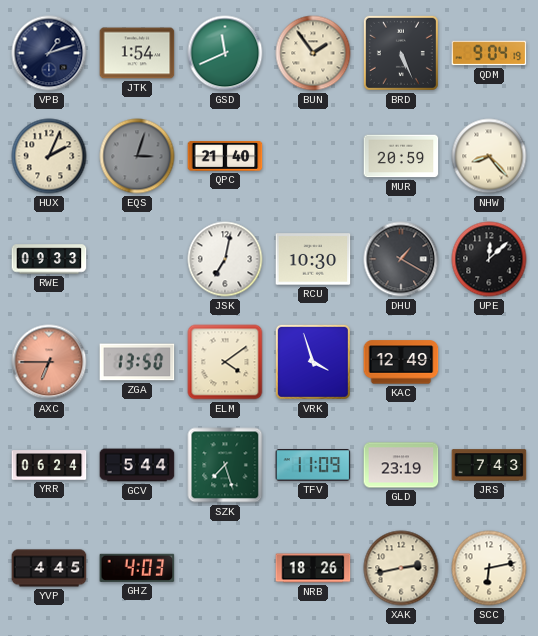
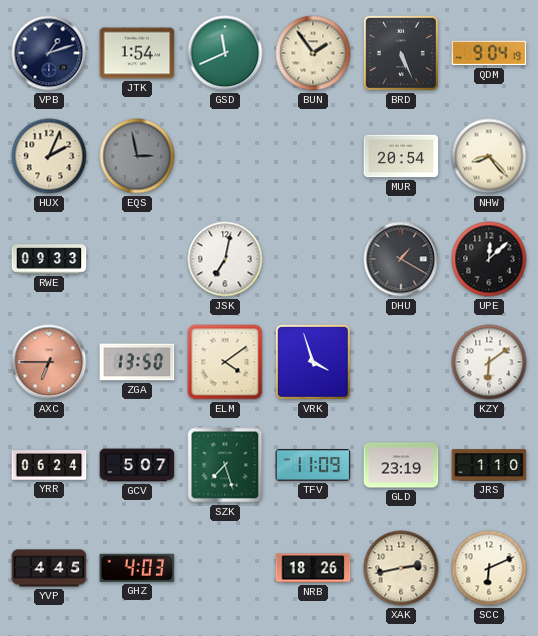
EQS: 3:03 -> 2:58
QPC: 21:40 -> none
MUR: 20:59 -> 20:54
RCU: 10:30 -> none
KAC: 12:49 -> none
KZY: none -> 6:09
GCV: 5:44 -> 5:07
JRS: 7:43 -> 1:10
SCC: 6:13 -> 6:11
